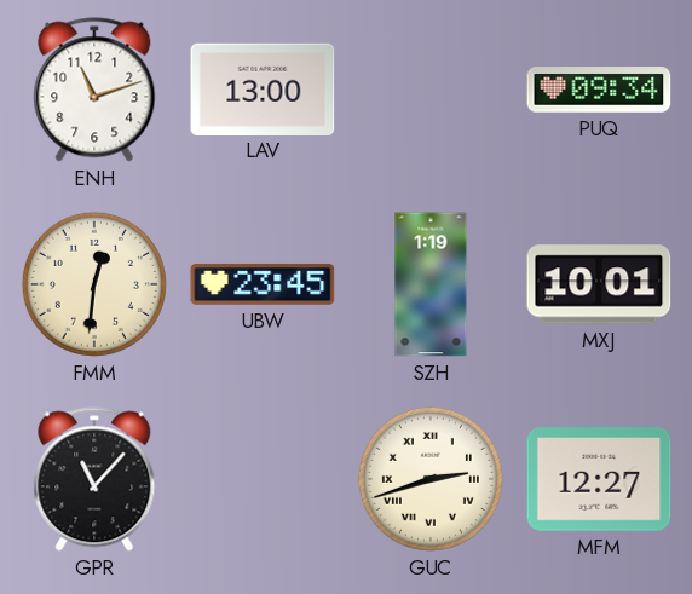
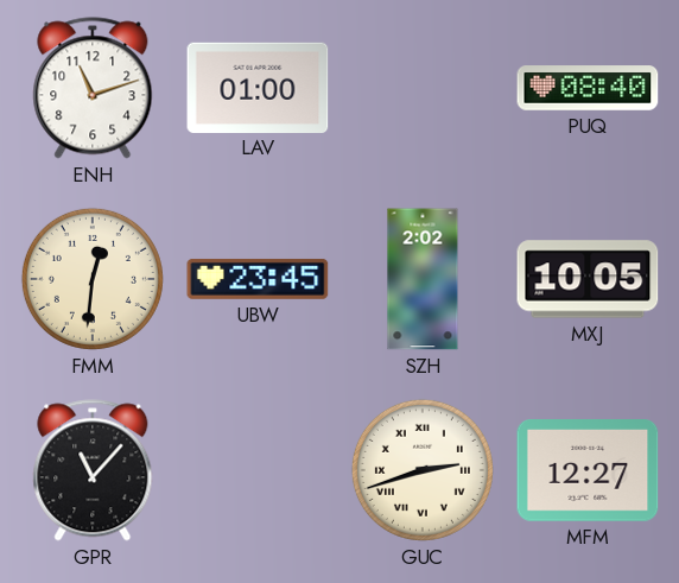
LAV: 13:00 -> 01:00
PUQ: 09:34 -> 08:40
SZH: 1:19 -> 2:02
MXJ: 10:01 -> 10:05
